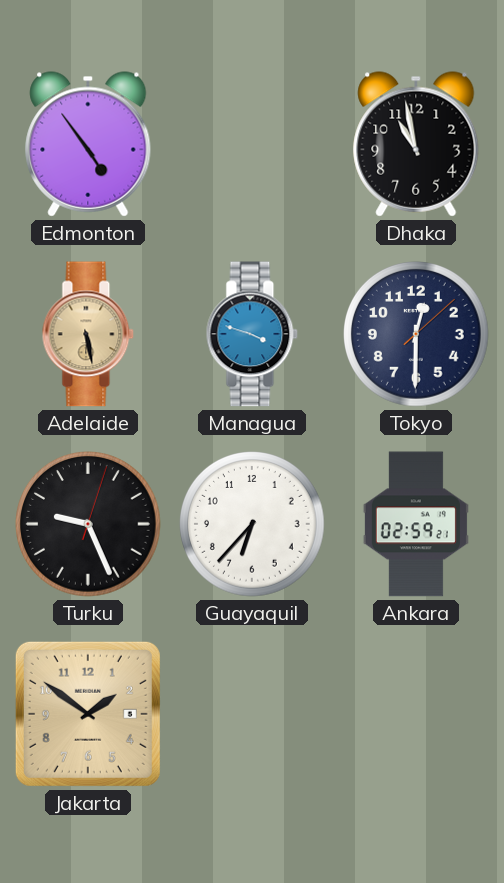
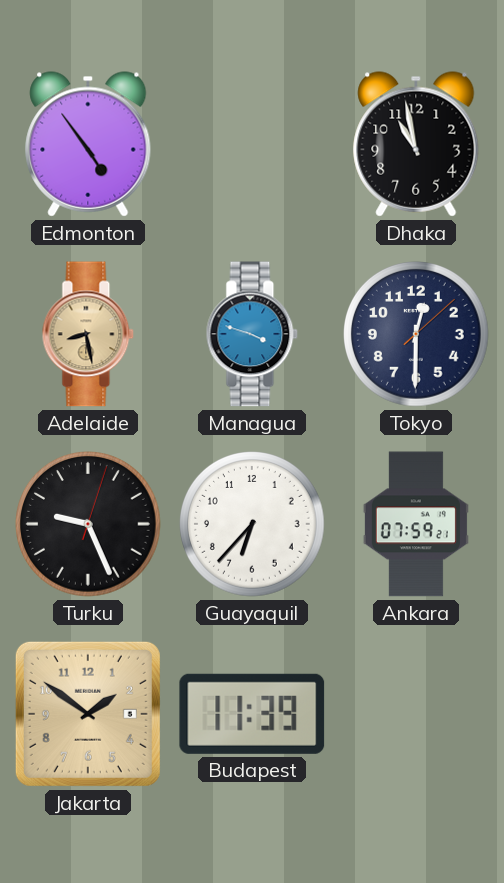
Adelaide: 5:28 -> 8:28
Ankara: 02:59 -> 07:59
Budapest: none -> 11:39
